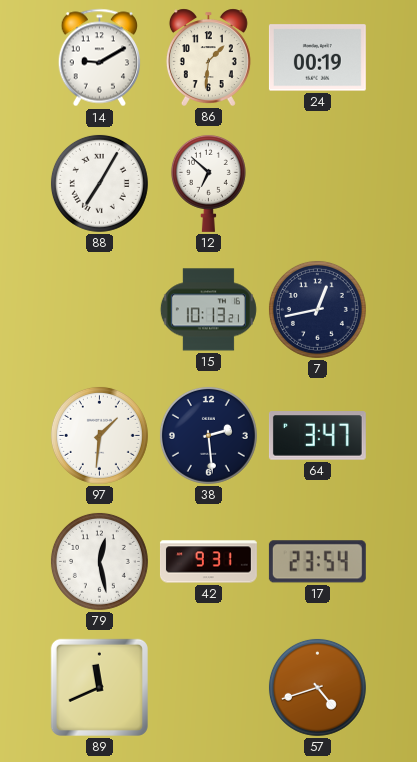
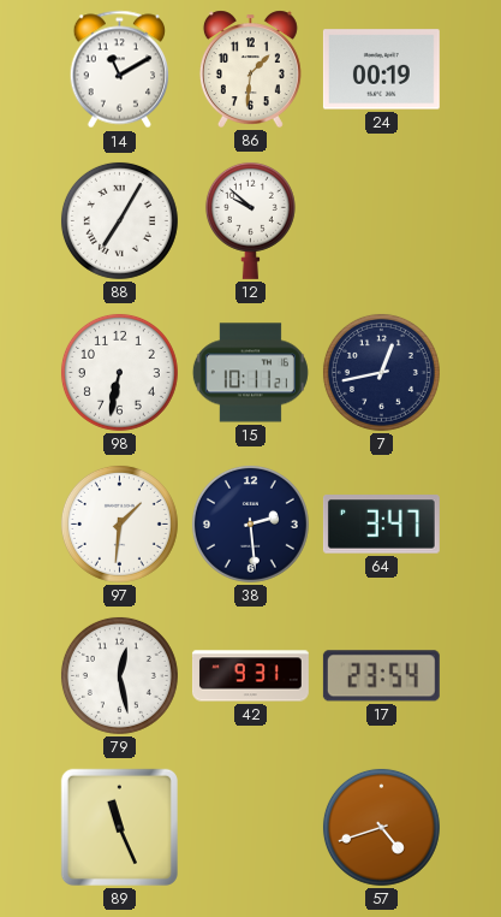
14: 9:10 -> 11:10
12: 6:52 -> 9:52
98: none -> 6:32
15: 10:13 -> 10:11
89: 11:41 -> 11:26
